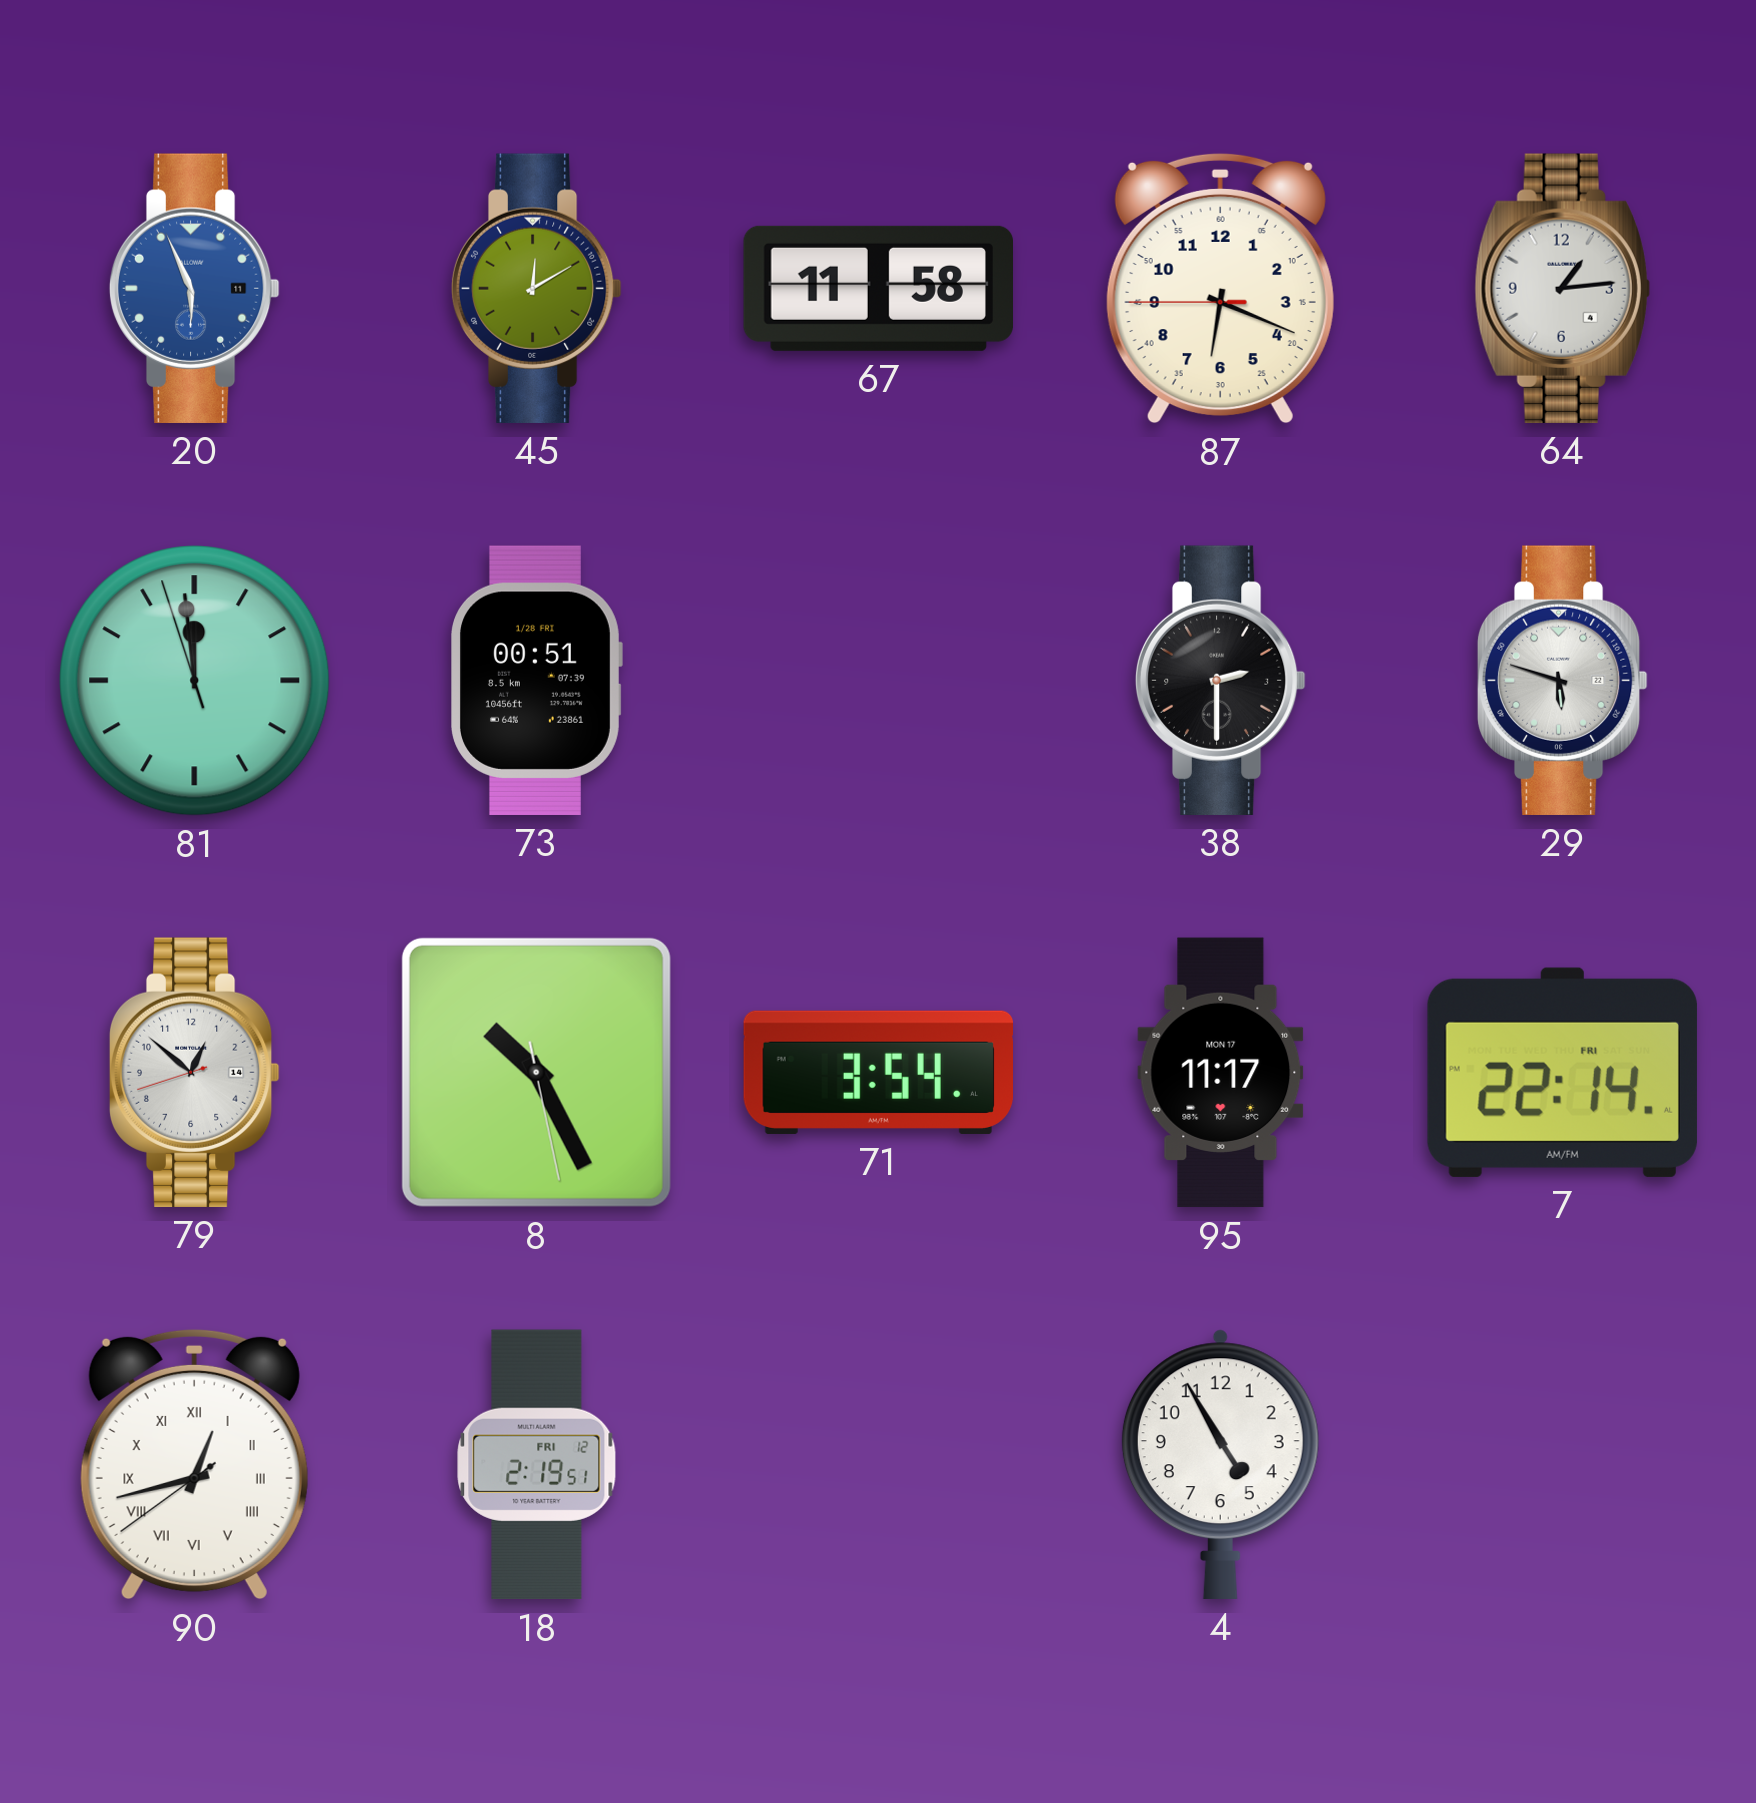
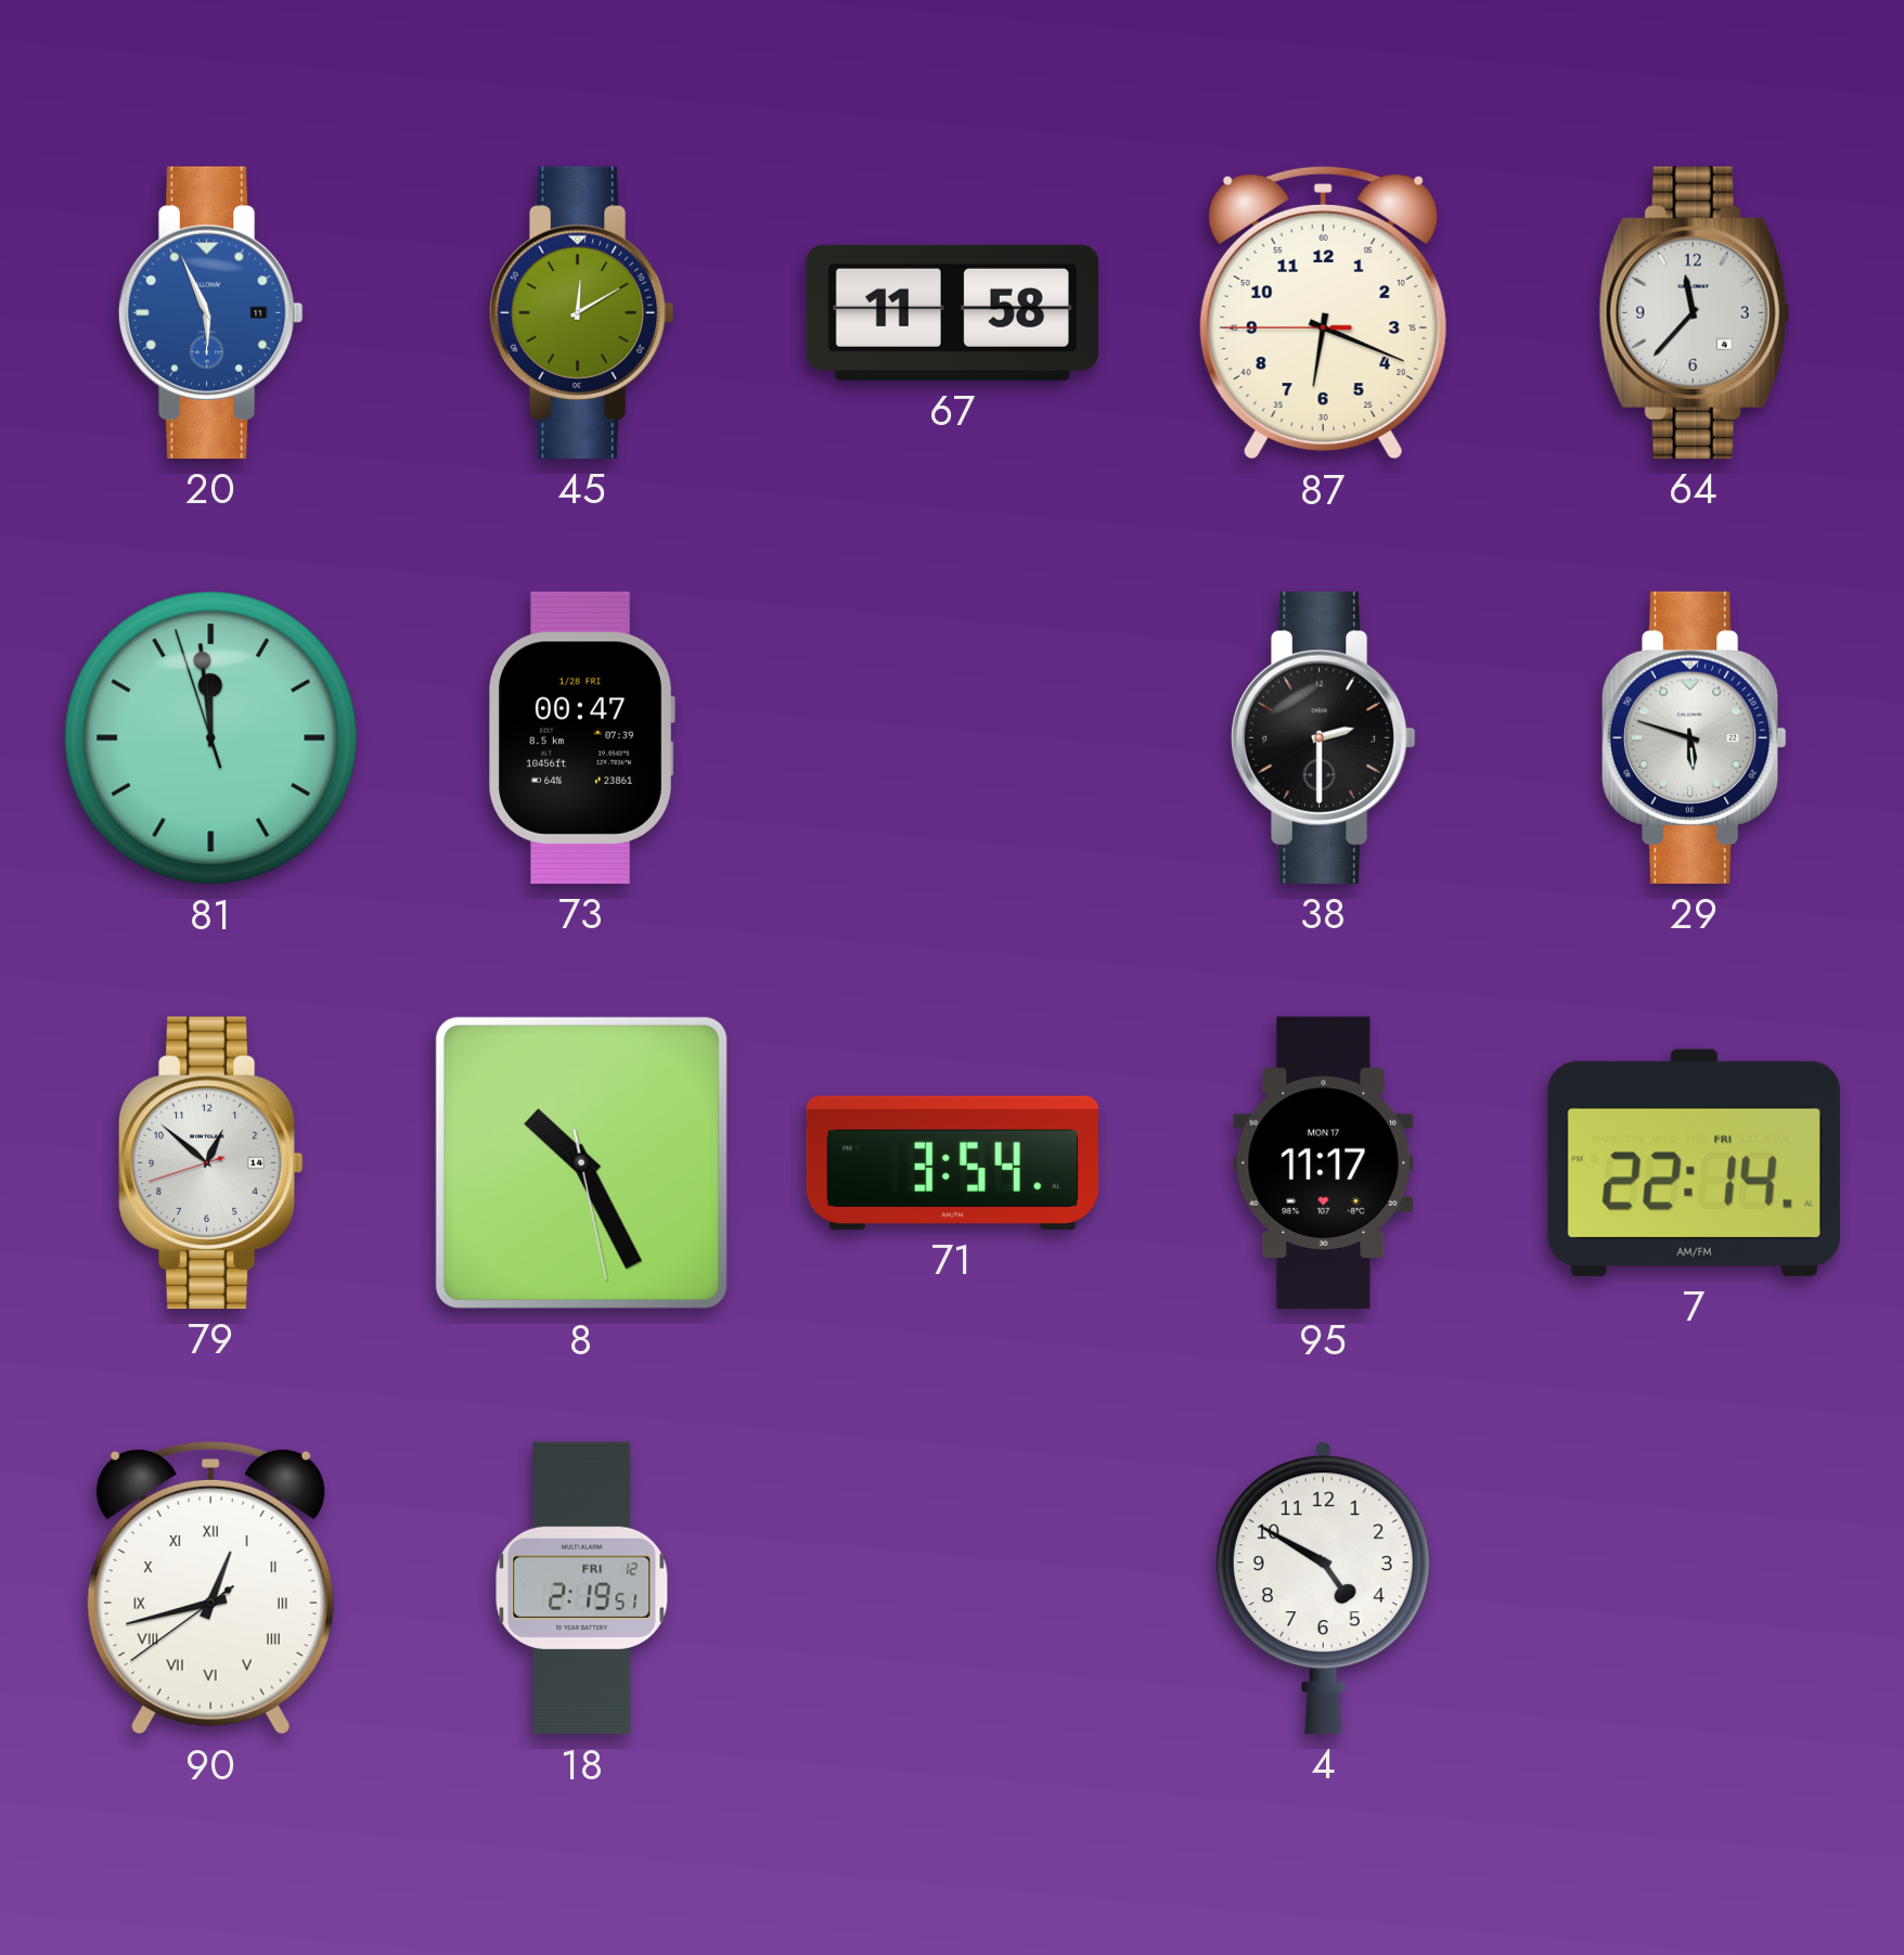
64: 1:14 -> 11:37
73: 00:51 -> 00:47
4: 4:55 -> 4:50
